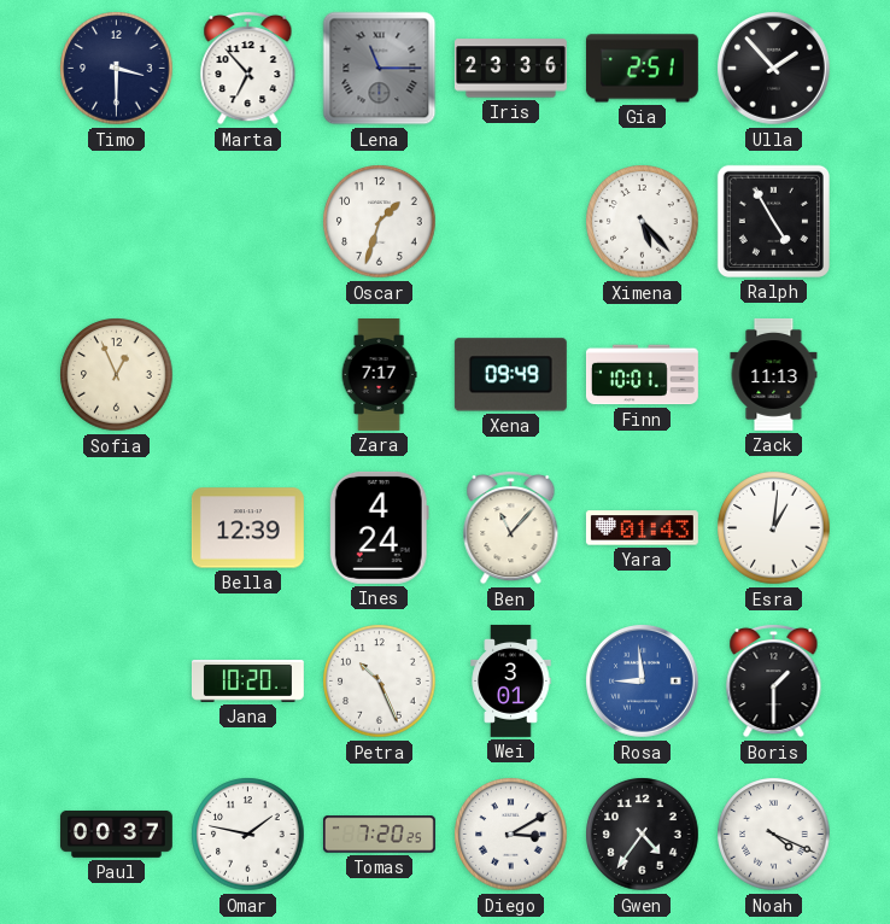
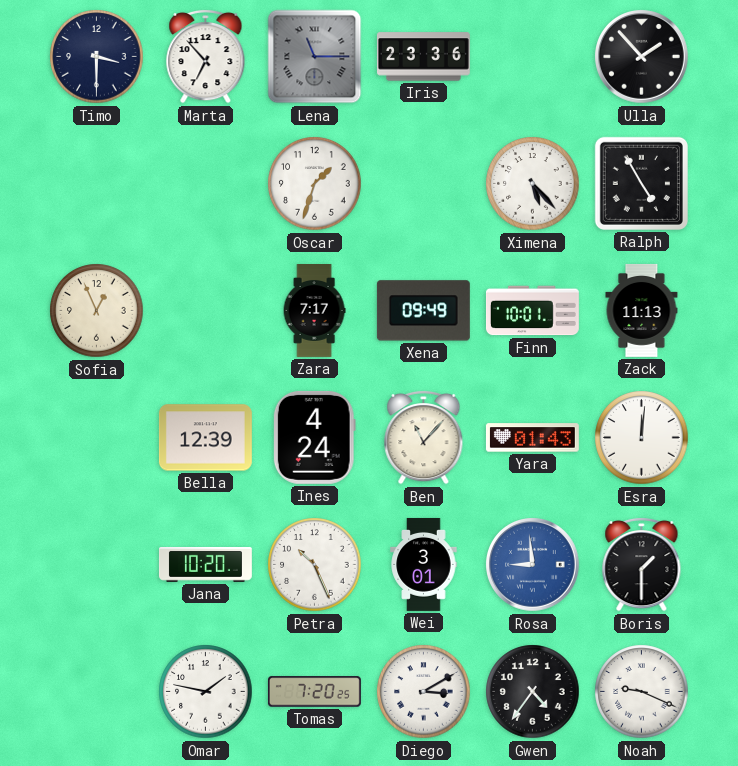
Gia: 2:51 -> none
Esra: 1:01 -> 12:01
Paul: 00:37 -> none
Noah: 4:19 -> 9:19
